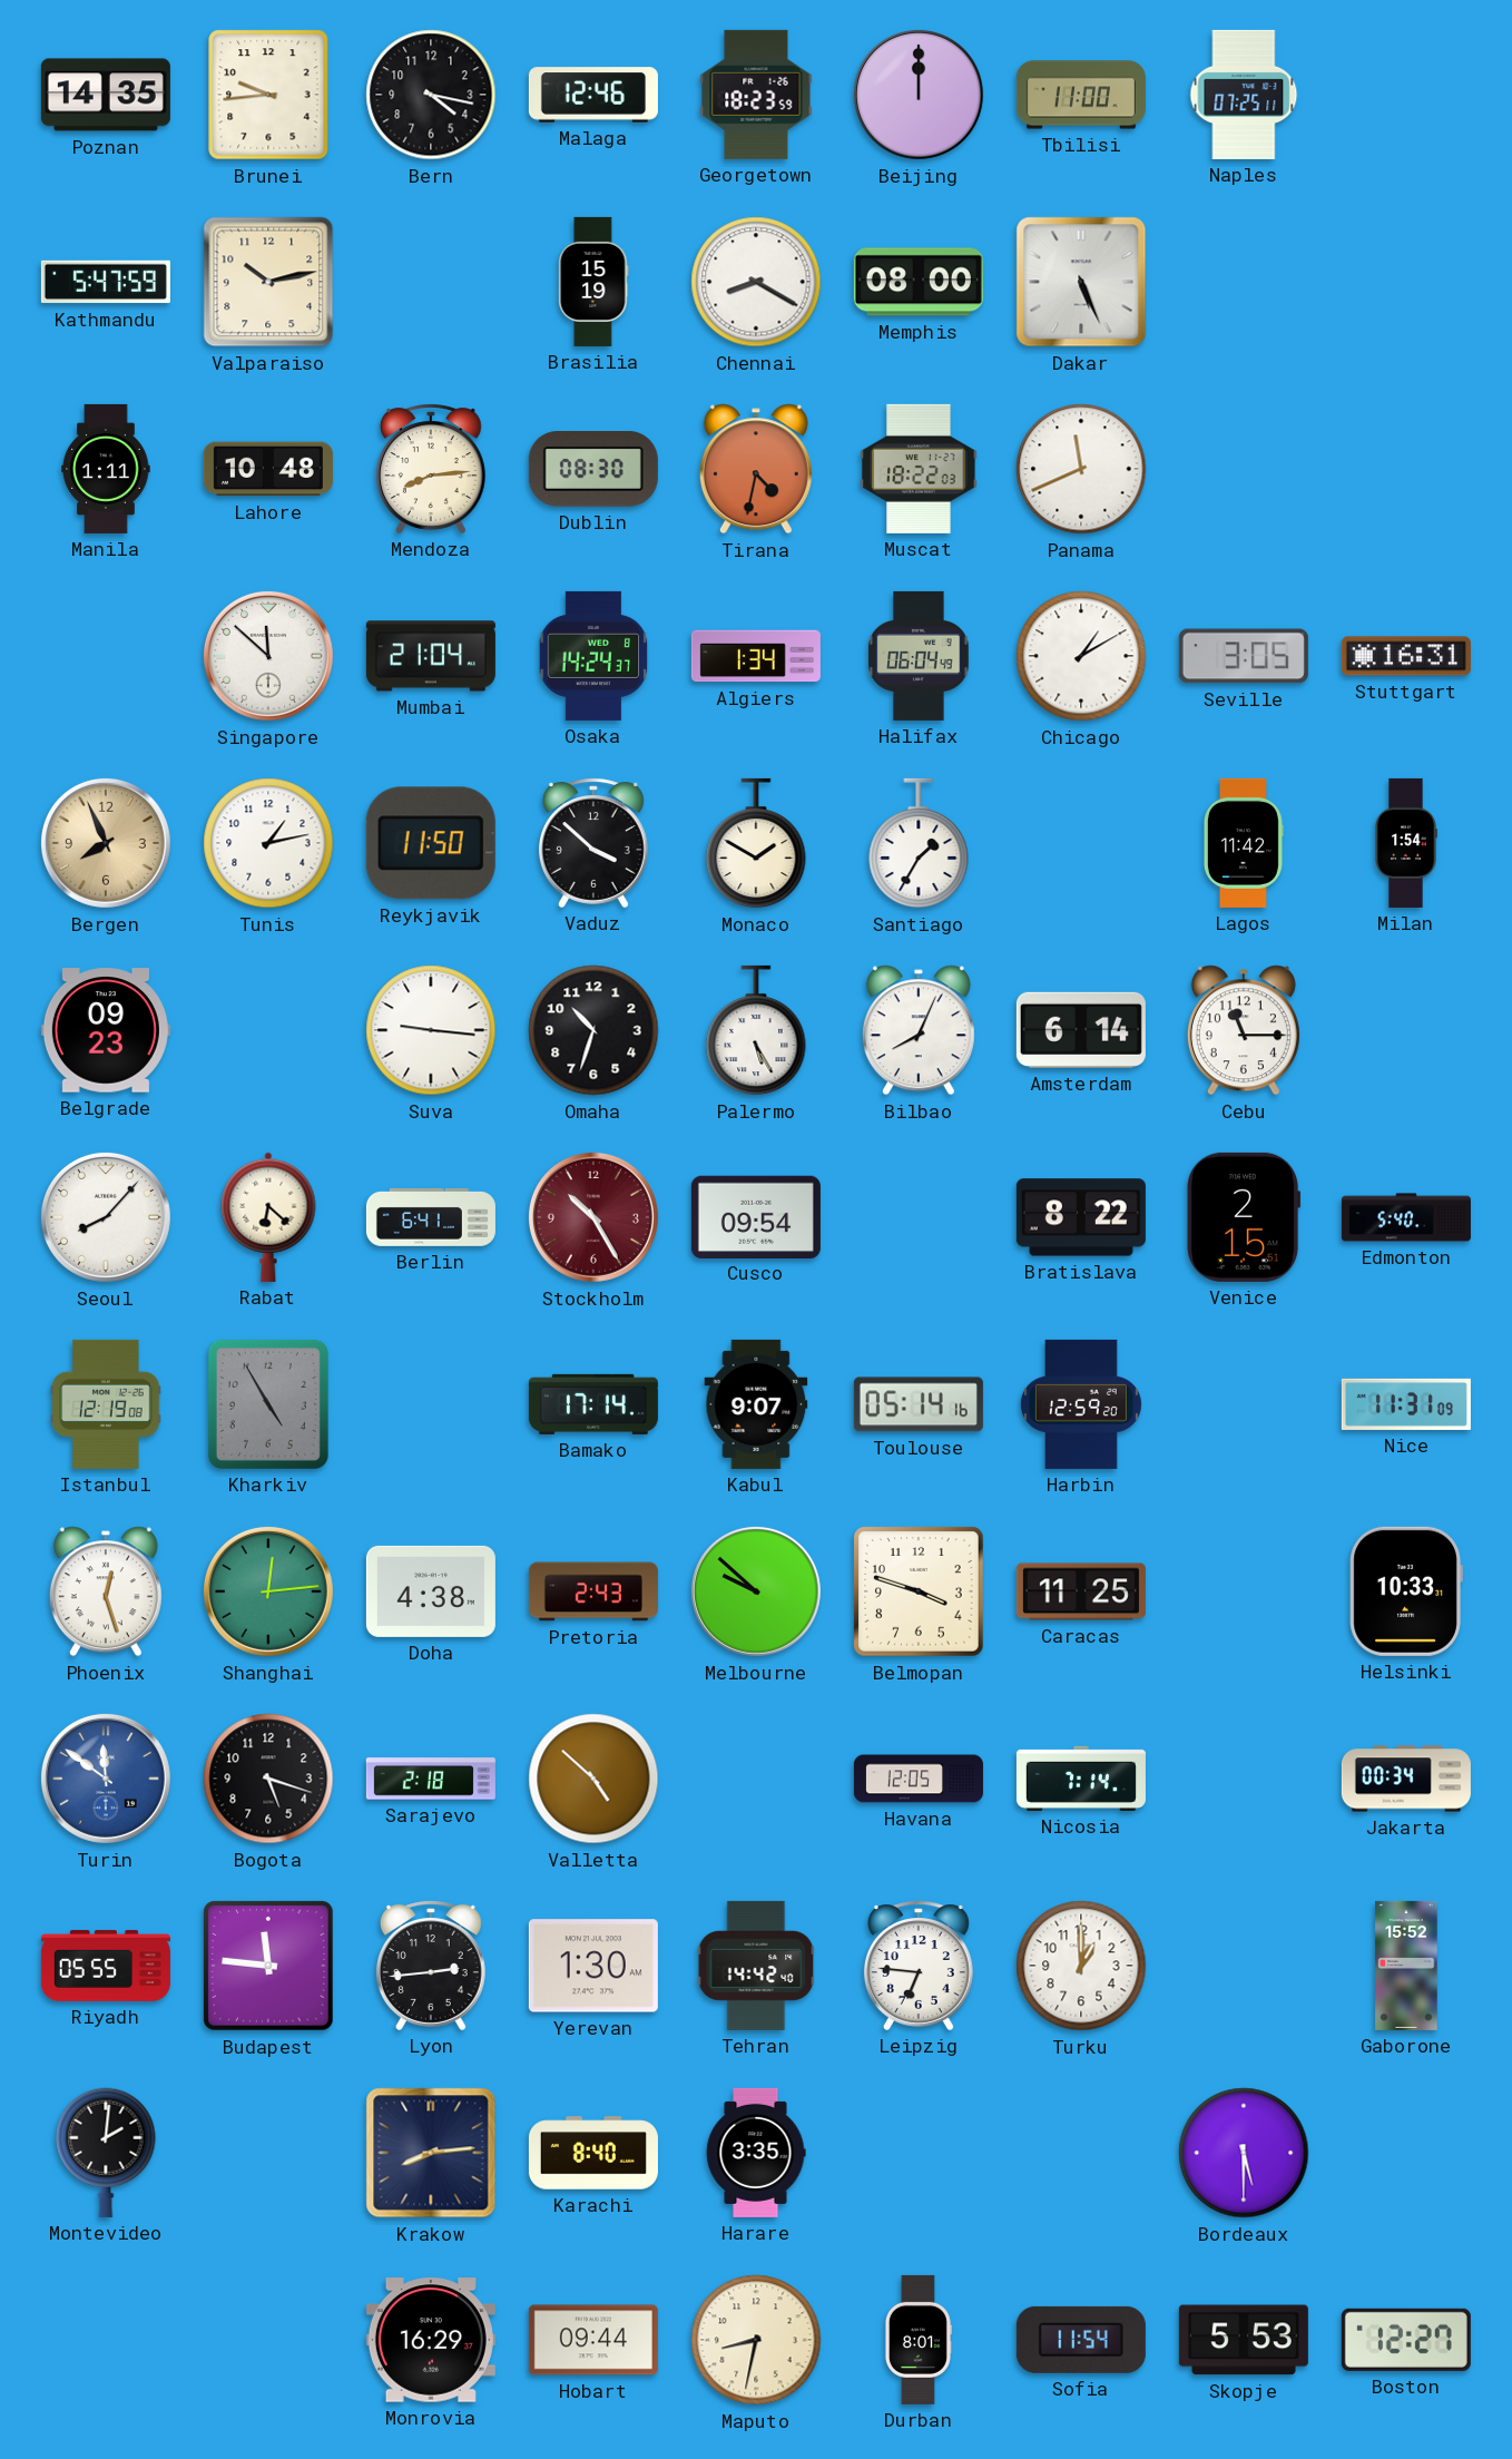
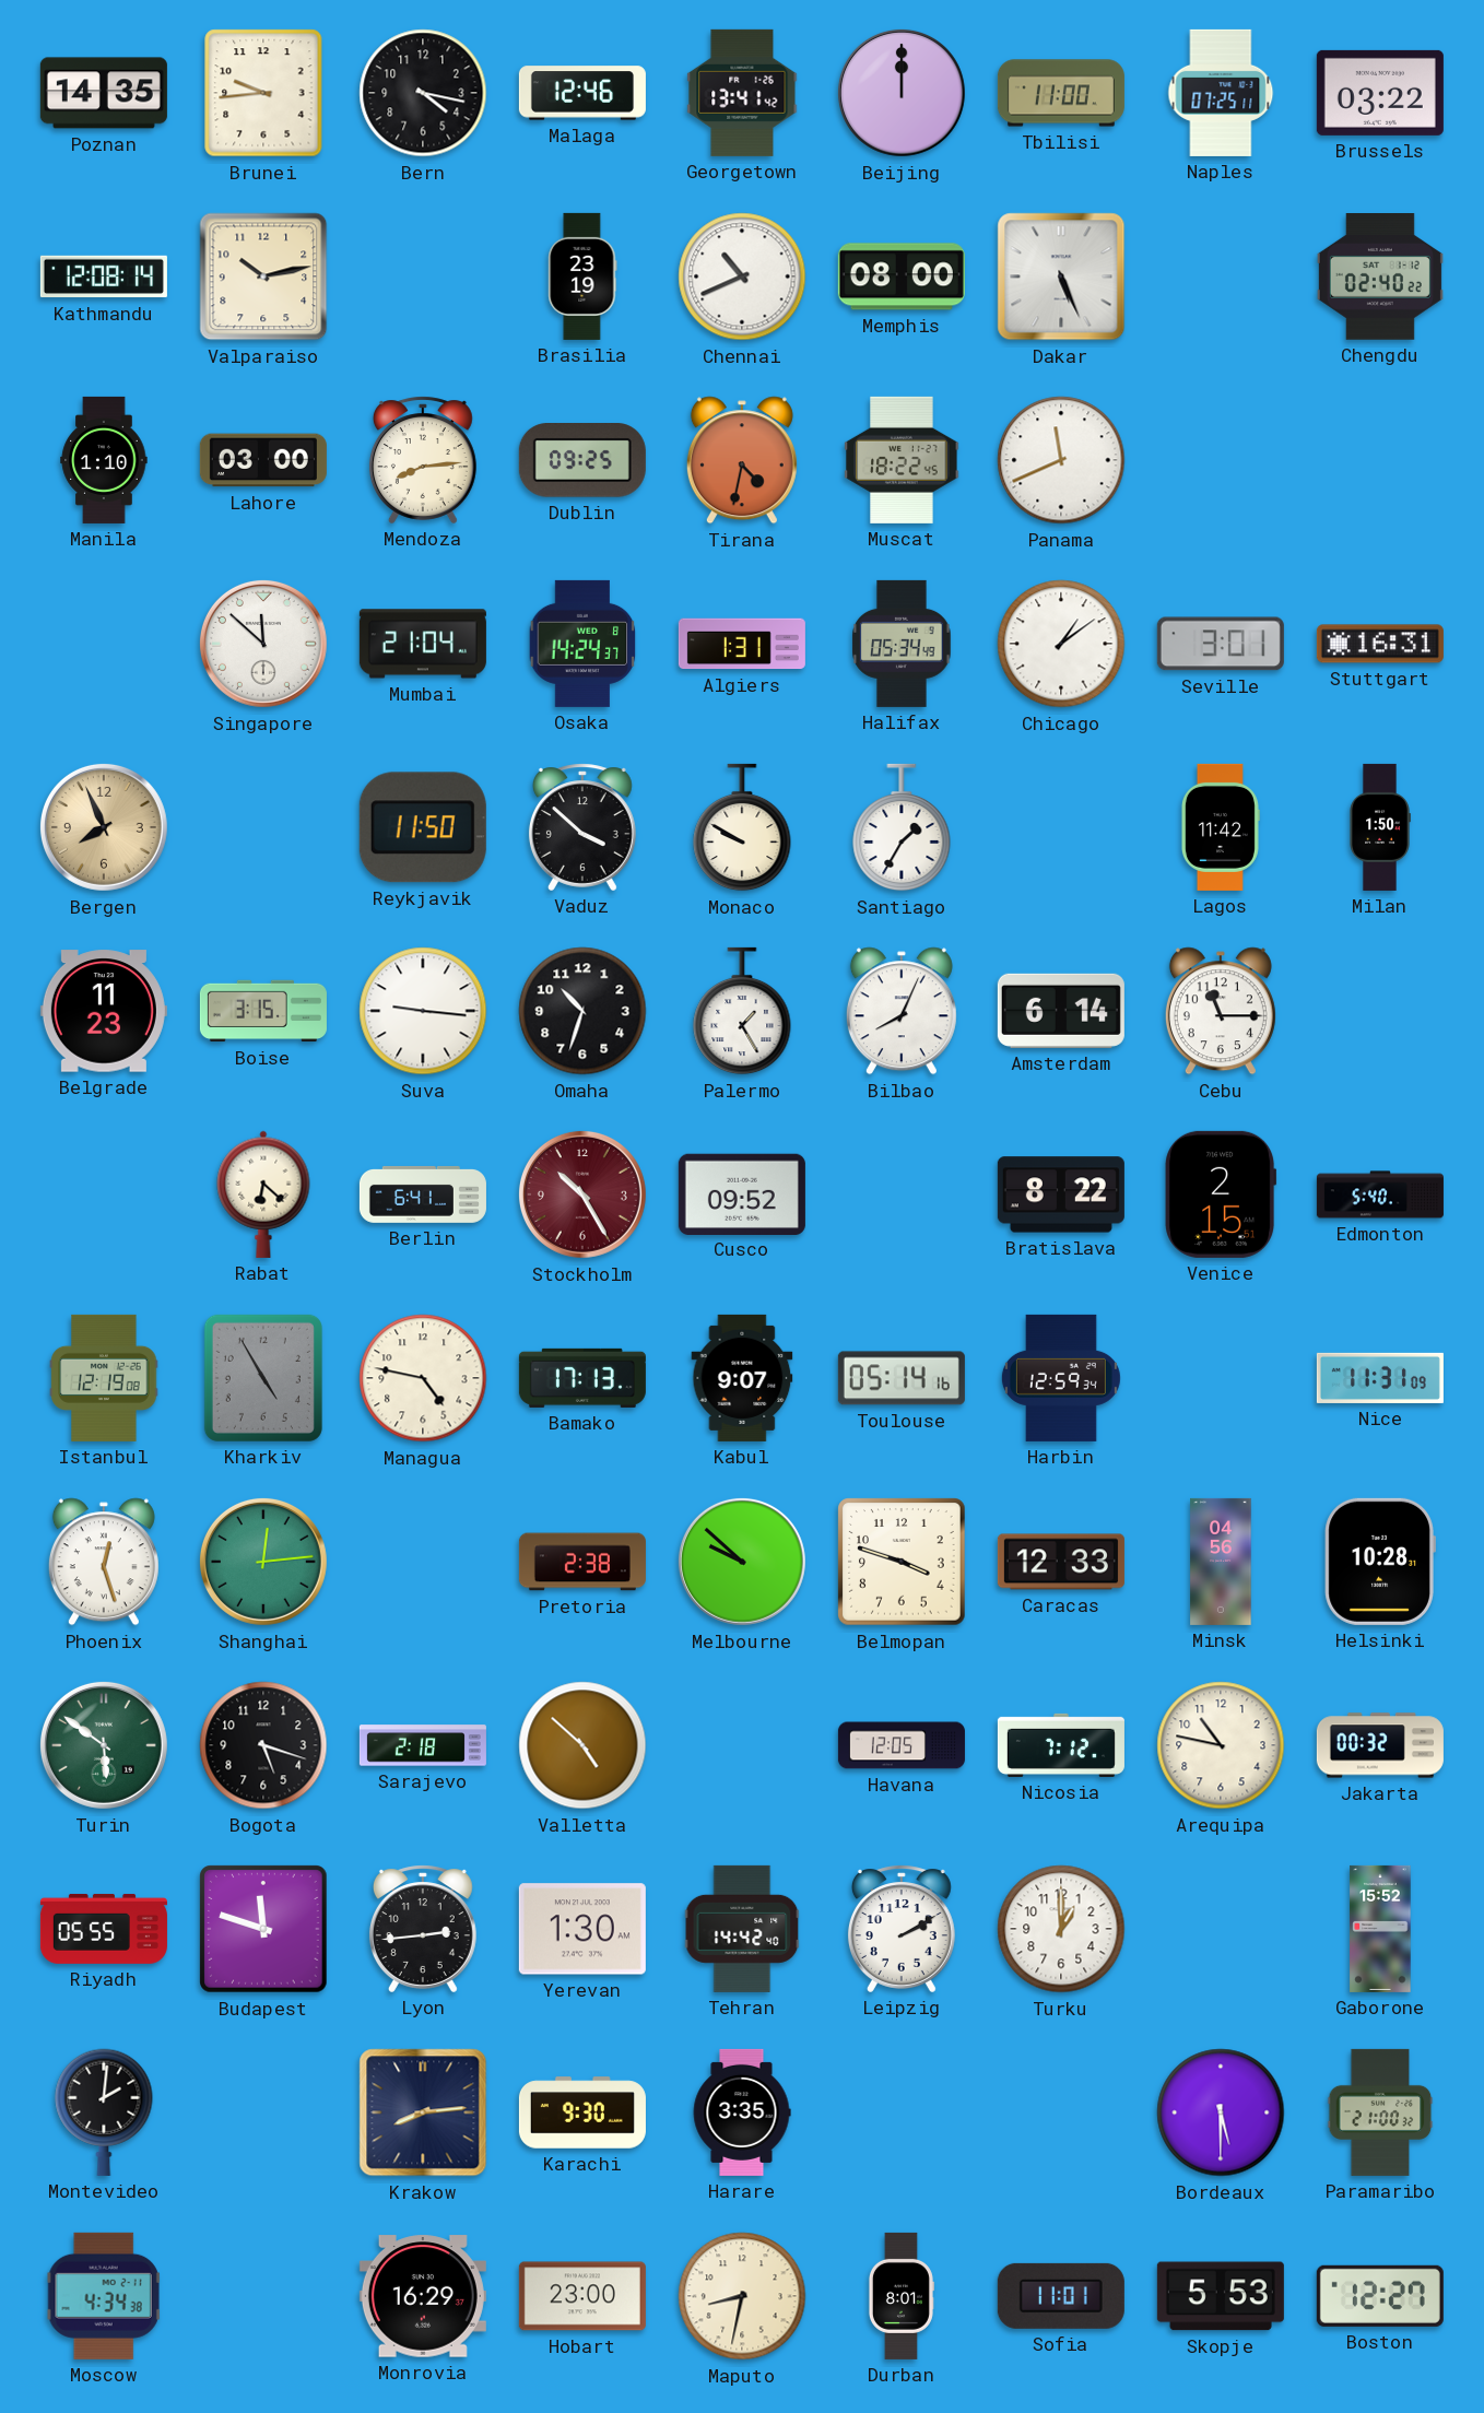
Georgetown: 18:23 -> 13:41
Brussels: none -> 03:22
Kathmandu: 5:47 -> 12:08
Brasilia: 15:19 -> 23:19
Chennai: 8:20 -> 10:41
Chengdu: none -> 02:40
Manila: 1:11 -> 1:10
Lahore: 10:48 -> 03:00
Dublin: 08:30 -> 09:25
Muscat: 18:22:03 -> 18:22:45
Algiers: 1:34 -> 1:31
Halifax: 06:04 -> 05:34
Chicago: 1:10 -> 1:09
Seville: 3:05 -> 3:01
Tunis: 1:13 -> none
Monaco: 1:50 -> 9:50
Milan: 1:54 -> 1:50
Belgrade: 09:23 -> 11:23
Boise: none -> 3:15
Palermo: 5:25 -> 1:25
Seoul: 8:07 -> none
Cusco: 09:54 -> 09:52
Managua: none -> 4:47
Bamako: 17:14 -> 17:13
Harbin: 12:59:20 -> 12:59:34
Doha: 4:38 -> none
Pretoria: 2:43 -> 2:38
Caracas: 11:25 -> 12:33
Minsk: none -> 04:56
Helsinki: 10:33 -> 10:28
Turin: 11:51 -> 5:51
Turin dial: blue -> green
Nicosia: 7:14 -> 7:12
Arequipa: none -> 10:47
Jakarta: 00:34 -> 00:32
Budapest: 11:46 -> 11:48
Leipzig: 6:46 -> 2:10
Karachi: 8:40 -> 9:30
Paramaribo: none -> 21:00
Moscow: none -> 4:34
Hobart: 09:44 -> 23:00
Sofia: 11:54 -> 11:01
